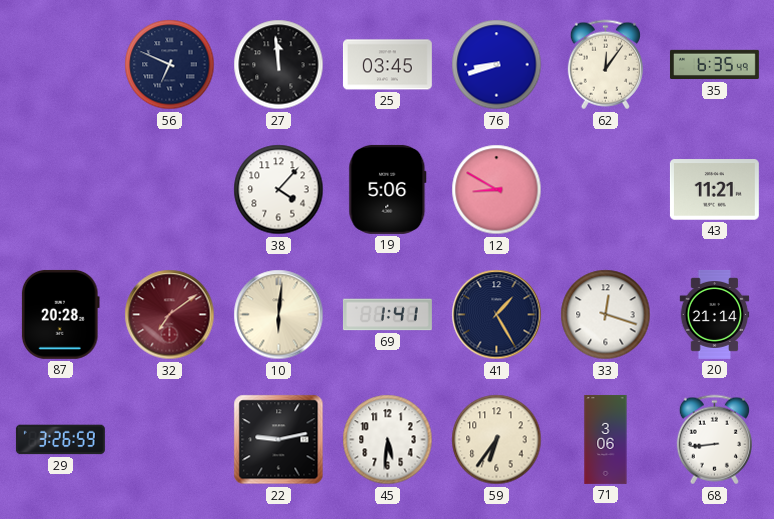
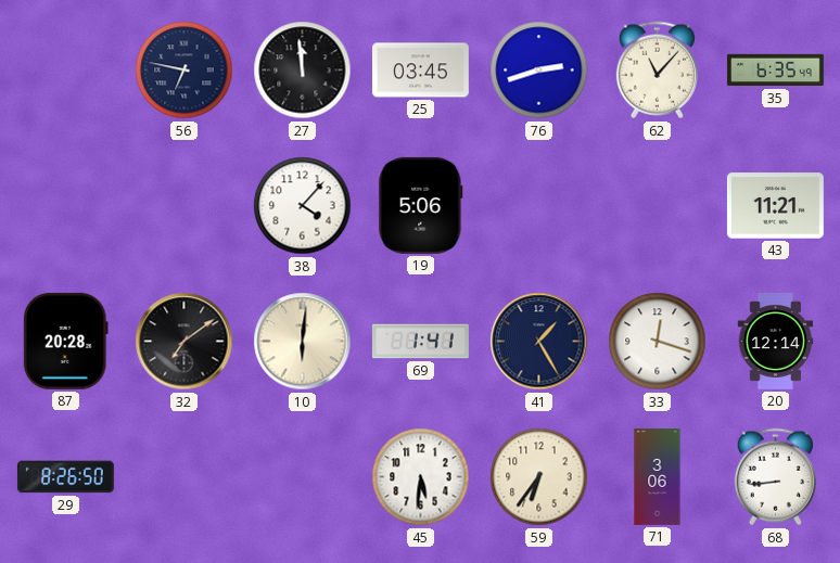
56: 6:49 -> 6:47
76: 8:42 -> 2:42
62: 12:06 -> 11:07
12: 8:50 -> none
32 dial: burgundy -> black
20: 21:14 -> 12:14
29: 3:26 -> 8:26
22: 9:13 -> none
